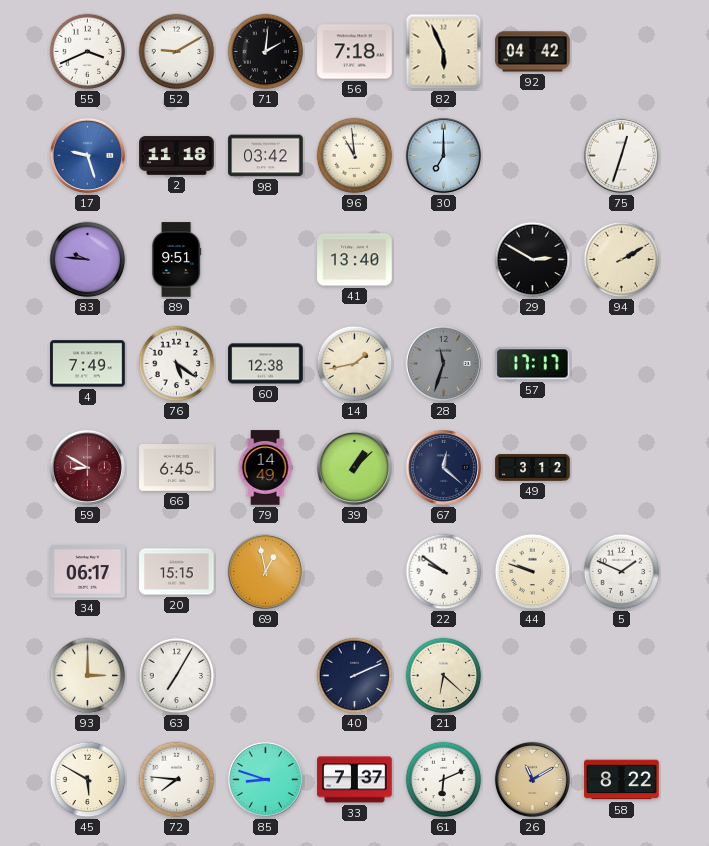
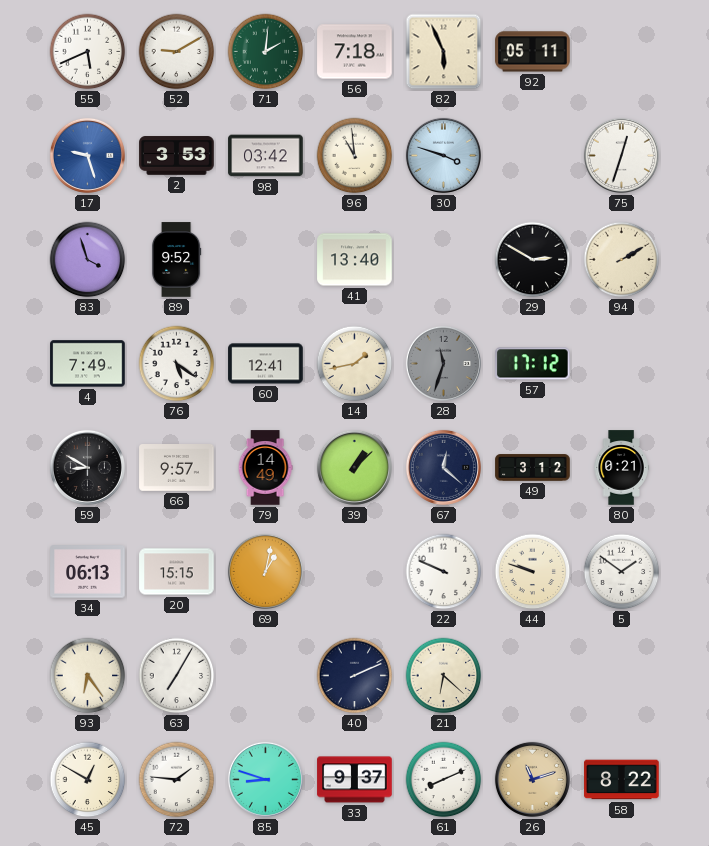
55: 3:41 -> 5:41
71 dial: black -> green
92: 04:42 -> 05:11
2: 11:18 -> 3:53
30: 7:00 -> 3:48
83: 9:46 -> 3:57
89: 9:51 -> 9:52
60: 12:38 -> 12:41
57: 17:17 -> 17:12
59 dial: burgundy -> black
66: 6:45 -> 9:57
80: none -> 0:21
34: 06:17 -> 06:13
69: 12:58 -> 1:02
22: 9:51 -> 9:49
5: 1:49 -> 1:51
93: 3:00 -> 6:24
45: 5:50 -> 12:50
72: 7:46 -> 1:46
33: 7:37 -> 9:37
61: 6:11 -> 8:11
26: 11:10 -> 11:12
